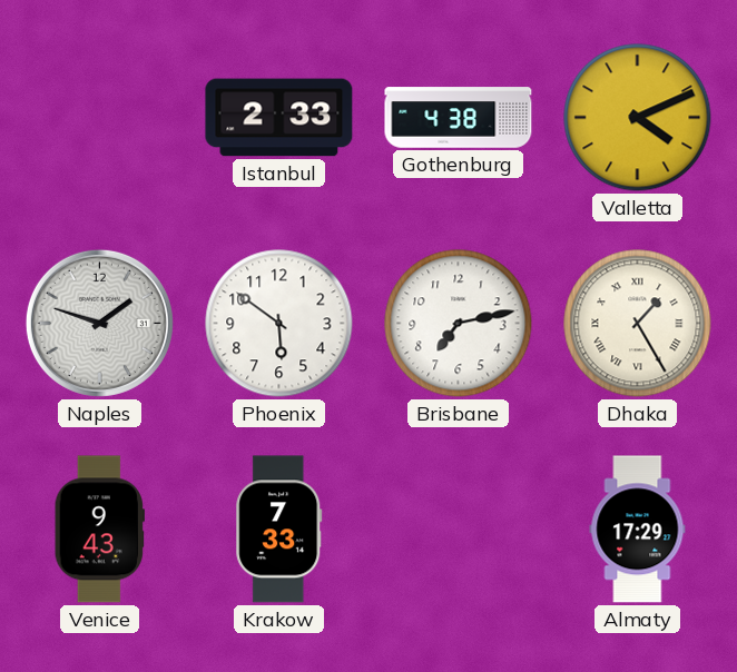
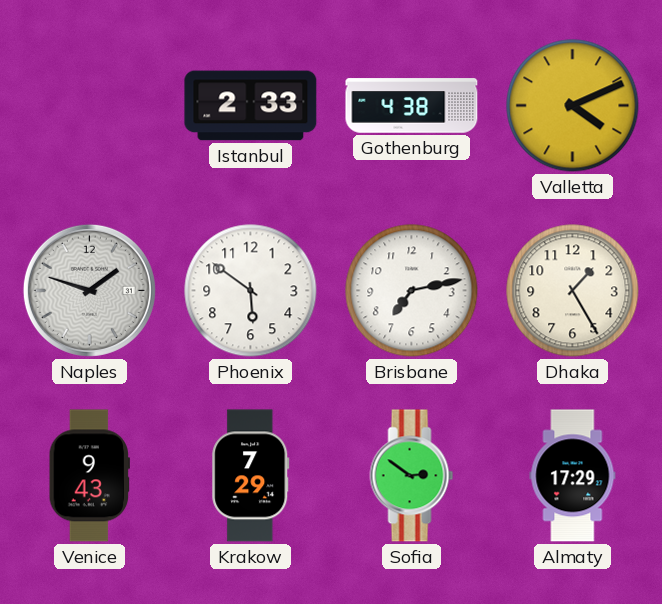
Dhaka numerals: Roman -> Arabic
Krakow: 7:33 -> 7:29
Sofia: none -> 2:51
